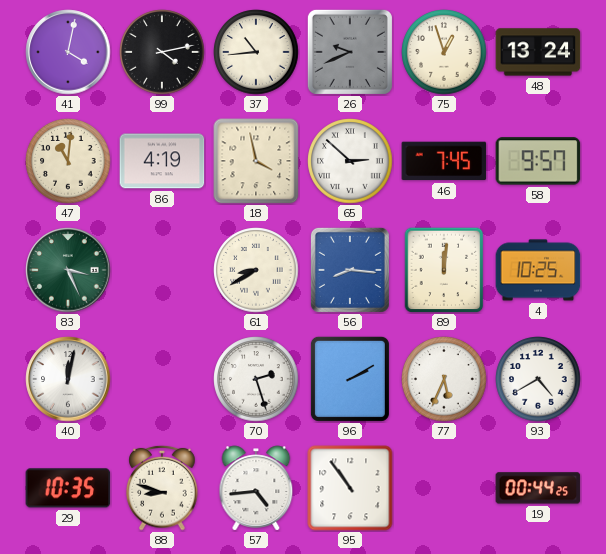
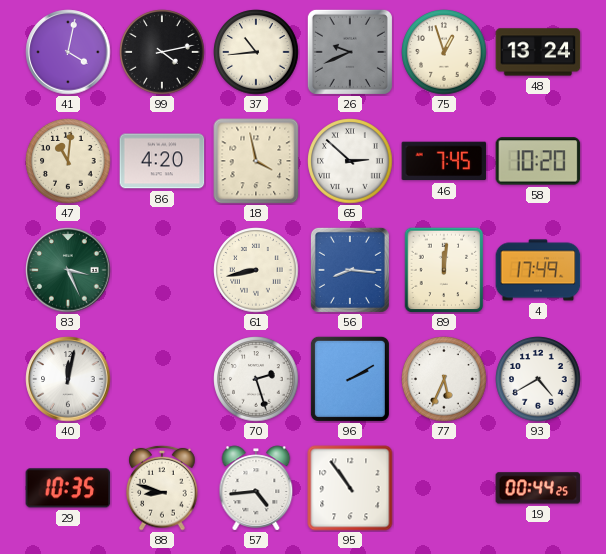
86: 4:19 -> 4:20
58: 9:57 -> 10:20
61: 8:40 -> 8:43
4: 10:25 -> 17:49
